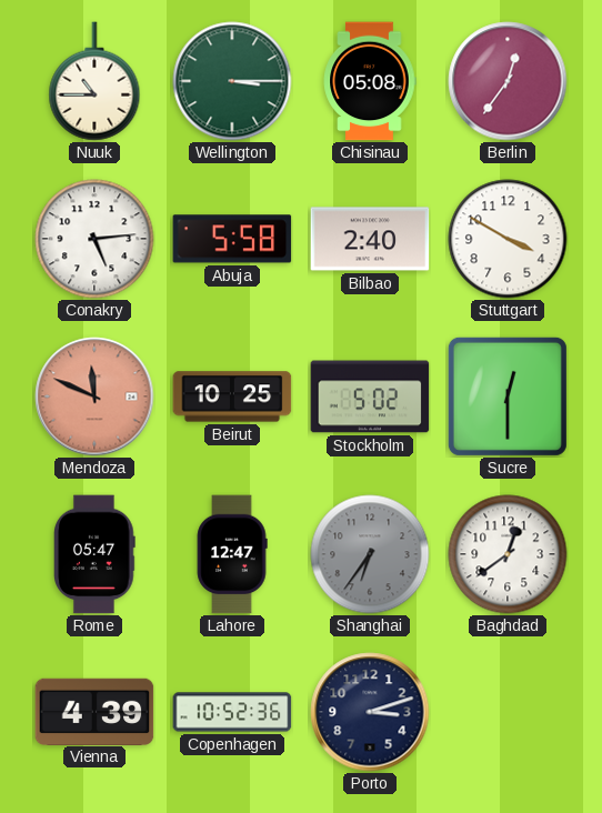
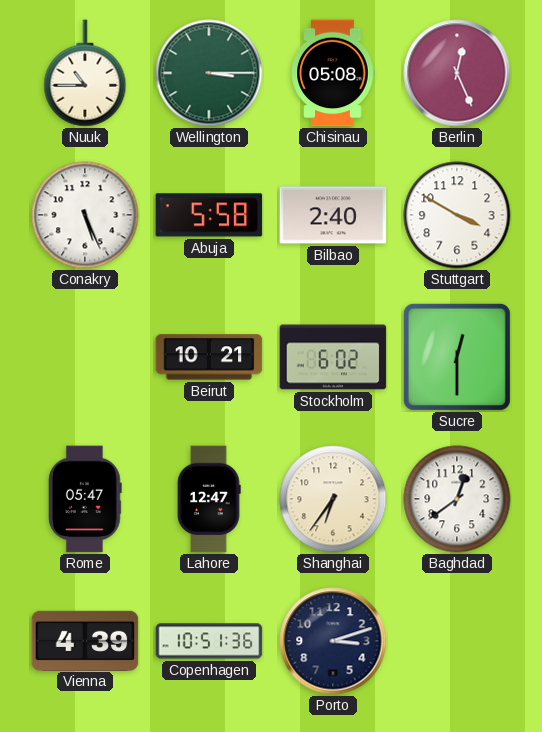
Berlin: 12:36 -> 12:26
Conakry: 5:14 -> 5:26
Mendoza: 11:49 -> none
Beirut: 10:25 -> 10:21
Stockholm: 5:02 -> 6:02
Shanghai dial: grey -> cream
Copenhagen: 10:52 -> 10:51
